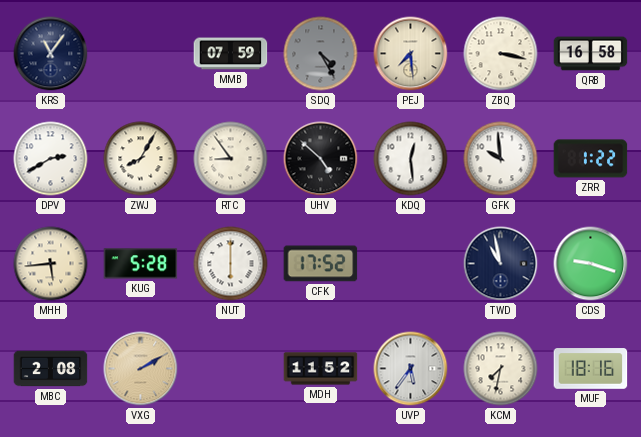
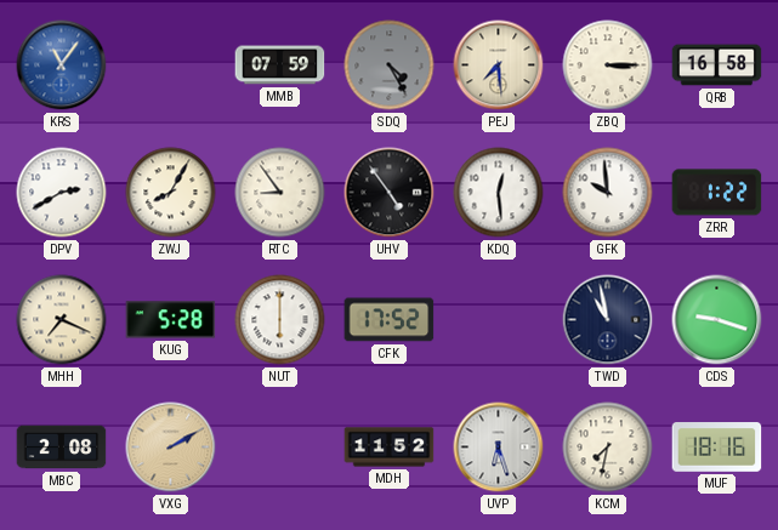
KRS dial: navy -> blue
ZBQ: 3:17 -> 3:15
UHV: 4:52 -> 4:54
MHH: 5:44 -> 7:19
UVP: 5:36 -> 6:27
